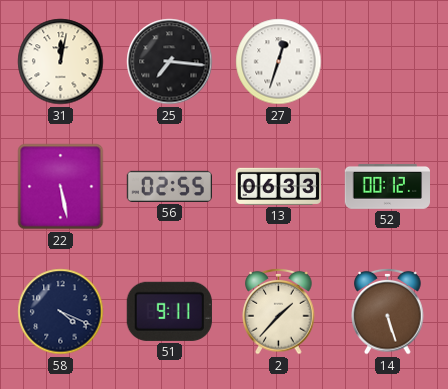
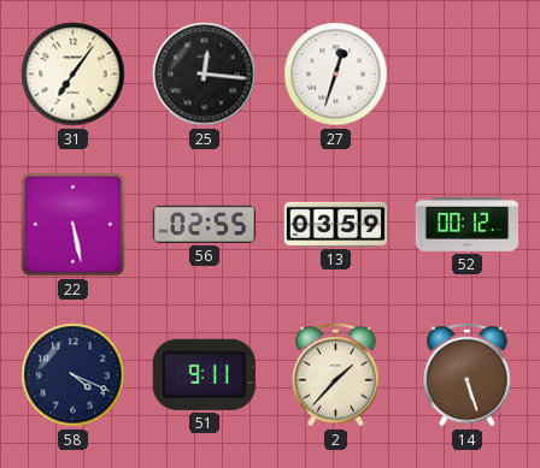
31: 12:02 -> 7:06
25: 7:16 -> 12:16
13: 06:33 -> 03:59
